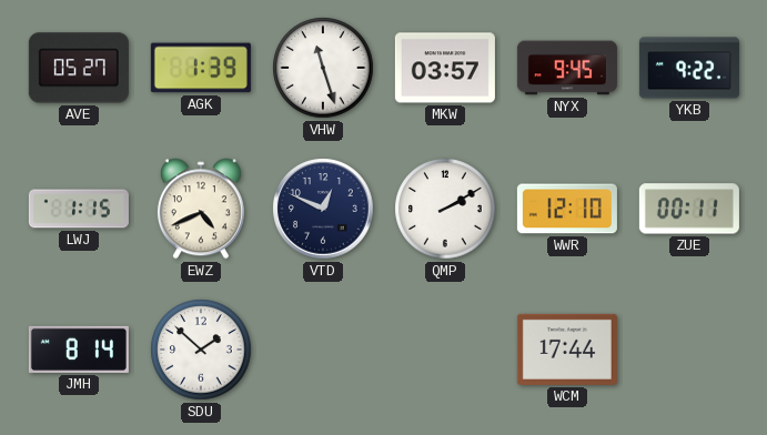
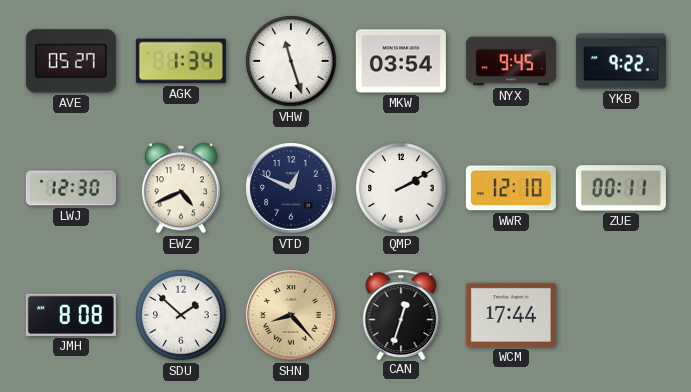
AGK: 1:39 -> 1:34
MKW: 03:57 -> 03:54
LWJ: 1:15 -> 12:30
JMH: 8:14 -> 8:08
SHN: none -> 8:23
CAN: none -> 12:33
